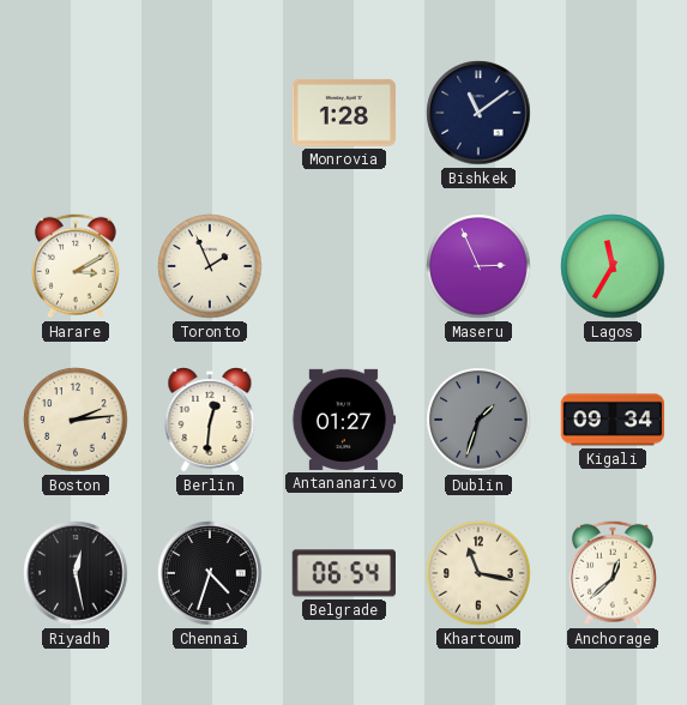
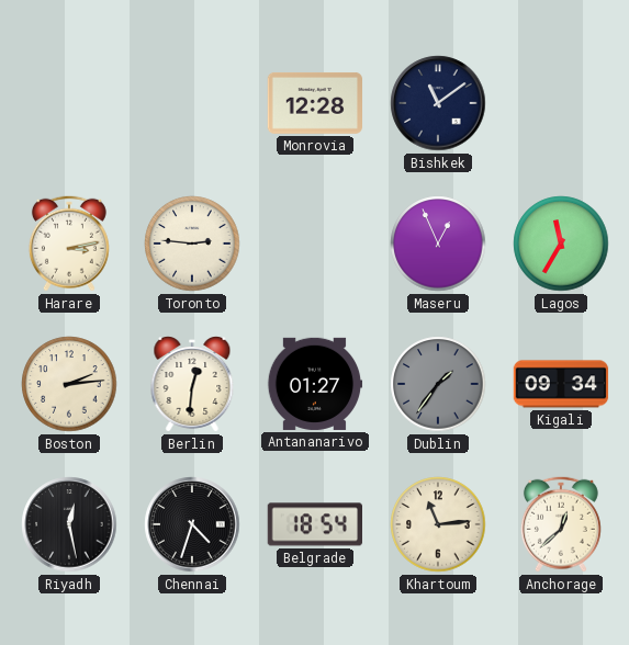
Monrovia: 1:28 -> 12:28
Harare: 3:10 -> 3:13
Toronto: 1:56 -> 2:46
Maseru: 2:56 -> 12:56
Dublin: 1:33 -> 1:36
Belgrade: 06:54 -> 18:54
Khartoum: 11:17 -> 11:14
